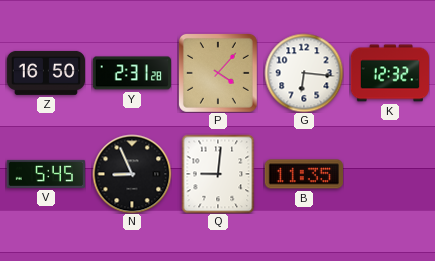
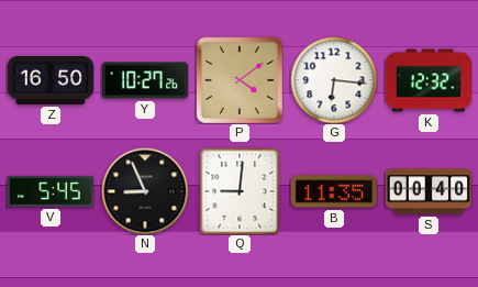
Y: 2:31 -> 10:27
P: 4:07 -> 4:09
S: none -> 00:40
